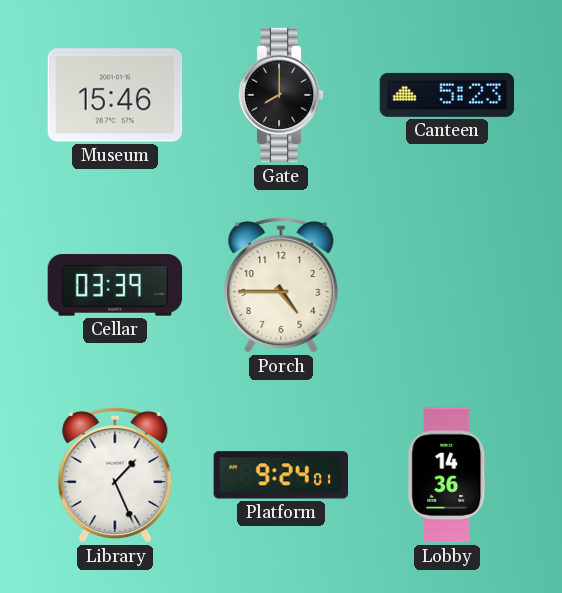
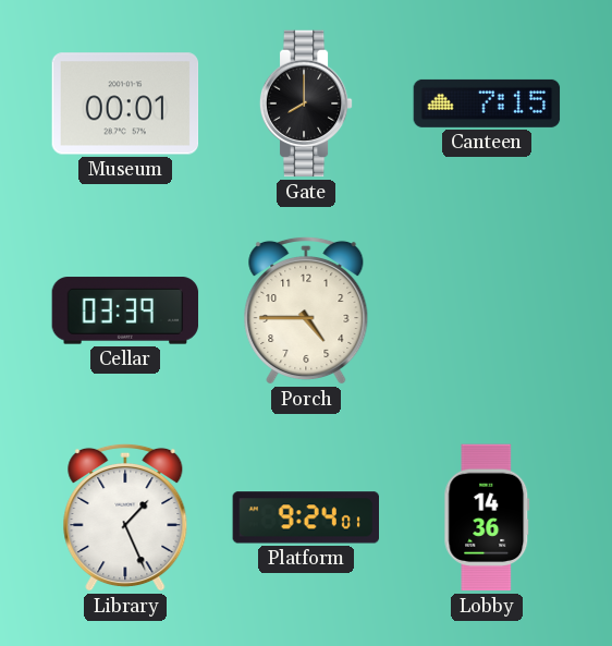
Museum: 15:46 -> 00:01
Canteen: 5:23 -> 7:15
